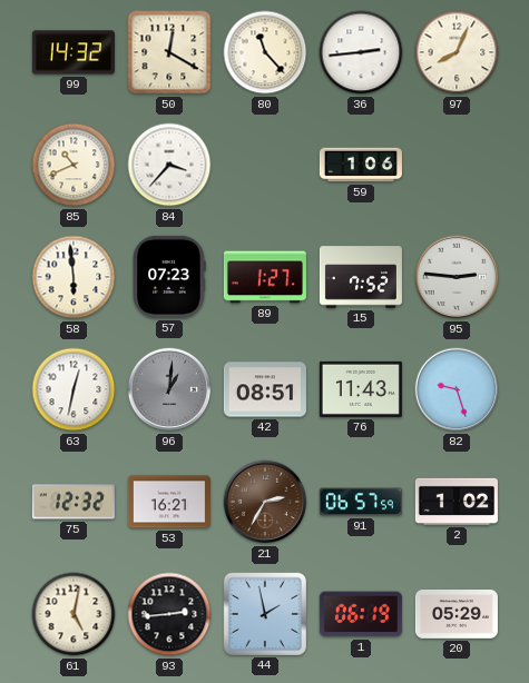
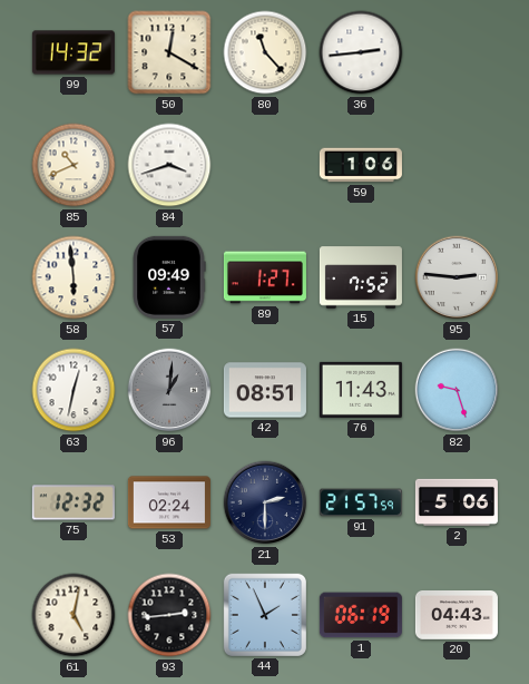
97: 8:04 -> none
84: 3:37 -> 3:42
57: 07:23 -> 09:49
53: 16:21 -> 02:24
21: 2:35 -> 2:30
21 dial: brown -> navy
91: 06:57 -> 21:57
2: 1:02 -> 5:06
44: 1:58 -> 1:56
20: 05:29 -> 04:43
